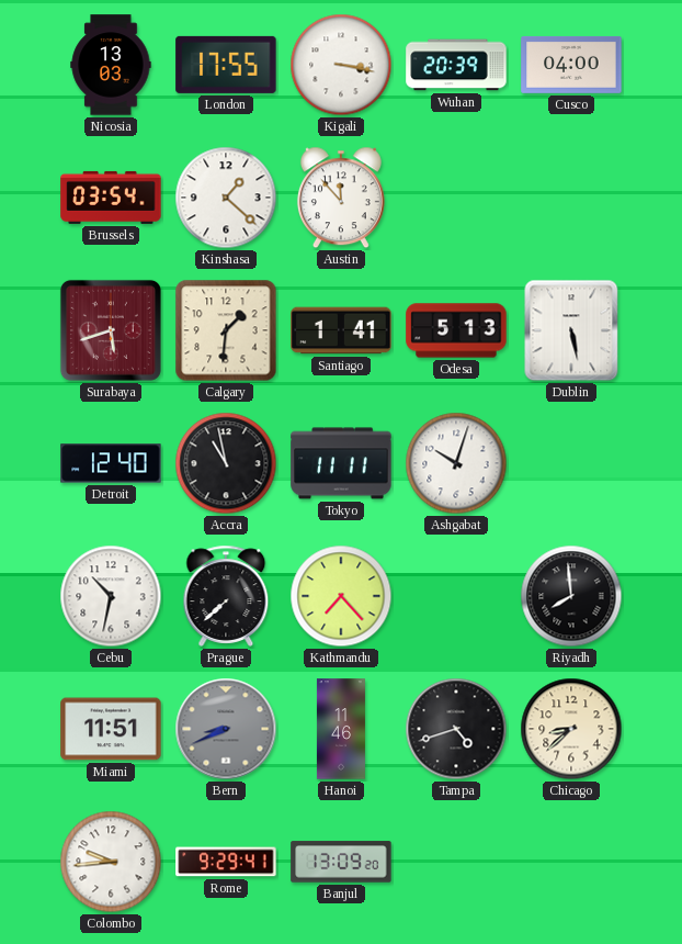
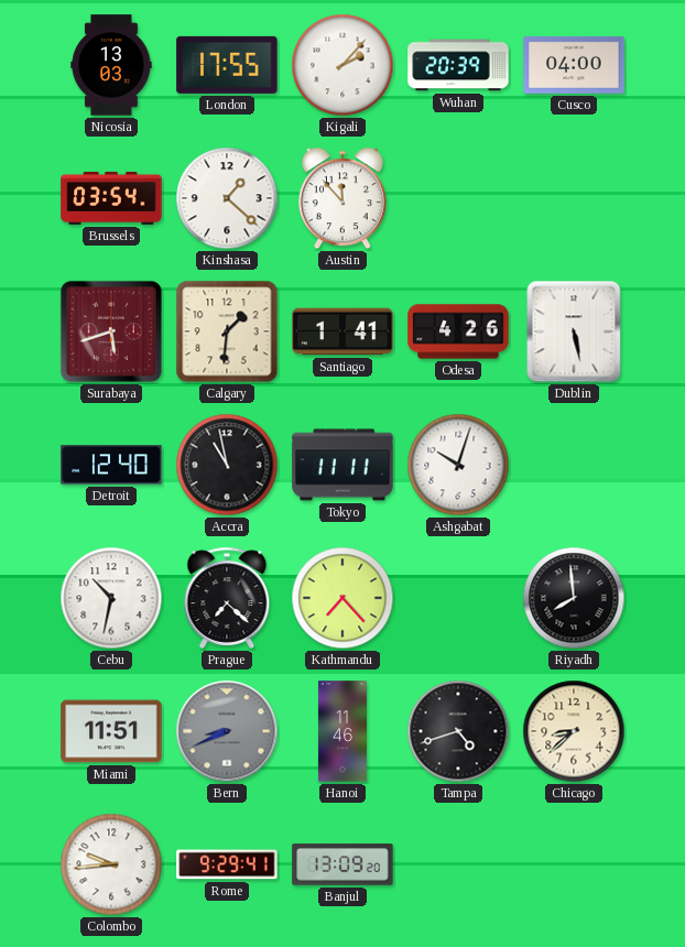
Kigali: 3:17 -> 2:07
Odesa: 5:13 -> 4:26
Prague: 7:38 -> 7:22
